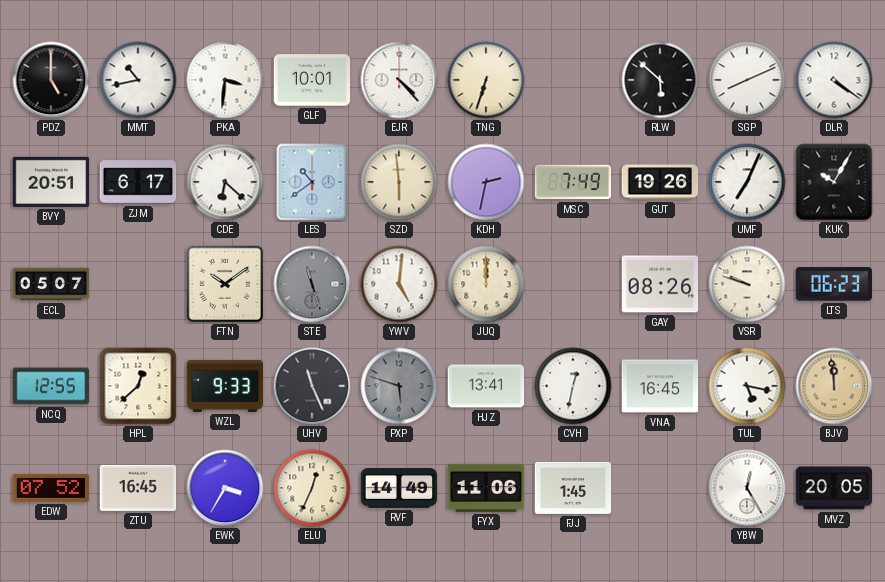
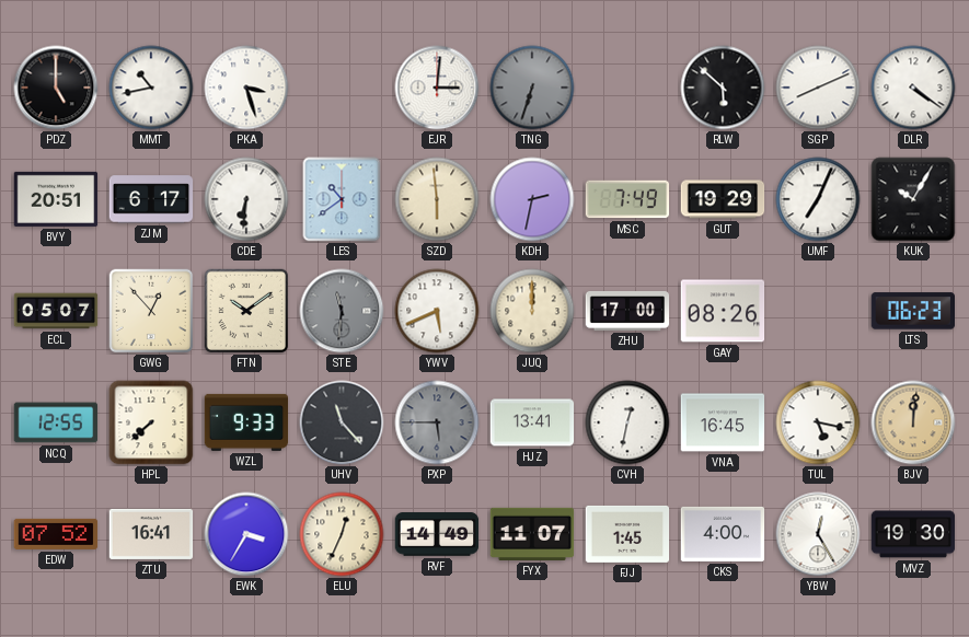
PKA: 3:31 -> 3:27
GLF: 10:01 -> none
EJR: 4:23 -> 3:01
TNG dial: cream -> grey
CDE: 6:22 -> 6:31
GUT: 19:26 -> 19:29
GWG: none -> 12:53
STE: 11:27 -> 11:31
YWV: 5:01 -> 5:41
ZHU: none -> 17:00
VSR: 9:48 -> none
HPL: 12:38 -> 7:38
UHV: 11:26 -> 11:23
PXP: 5:48 -> 5:45
BJV: 11:59 -> 12:01
ZTU: 16:45 -> 16:41
FYX: 11:06 -> 11:07
CKS: none -> 4:00
MVZ: 20:05 -> 19:30
